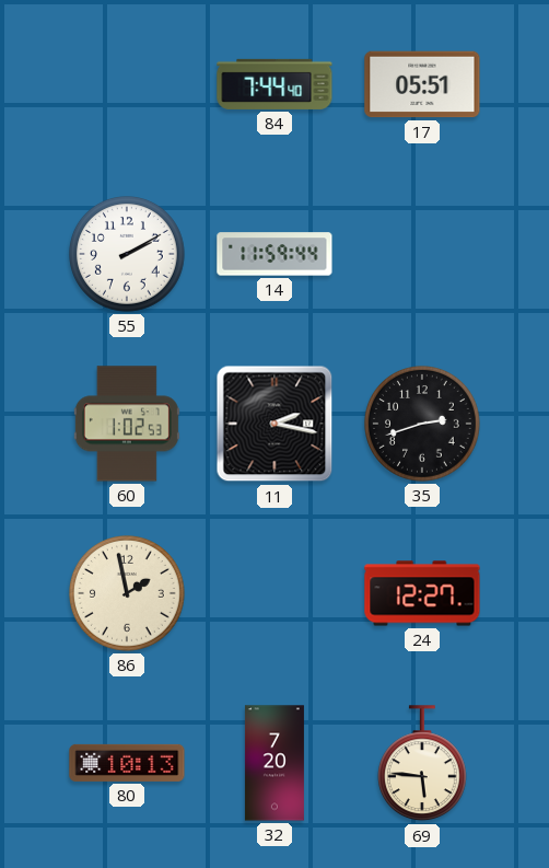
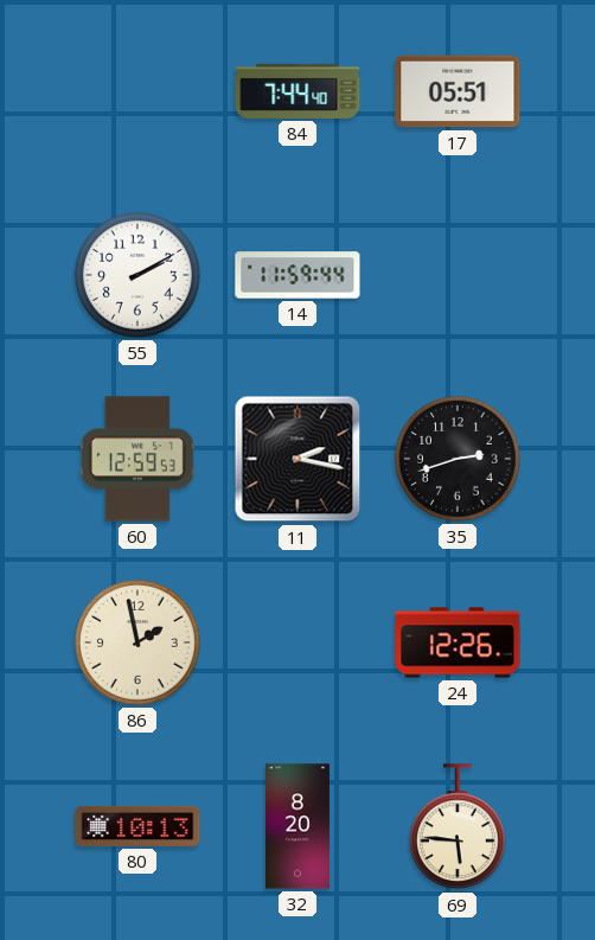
60: 1:02 -> 12:59
24: 12:27 -> 12:26
32: 7:20 -> 8:20
